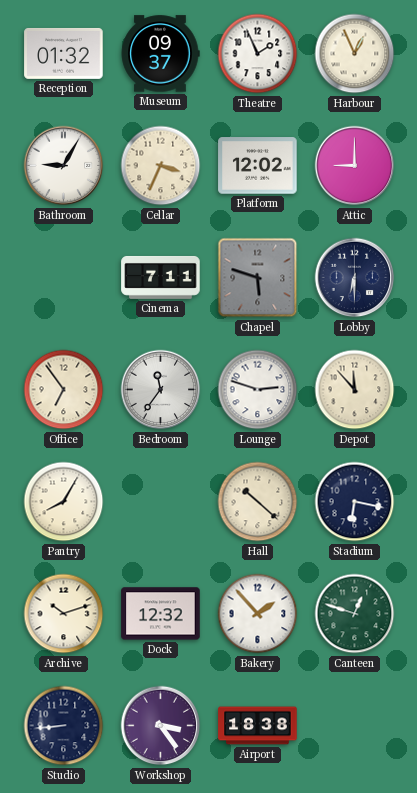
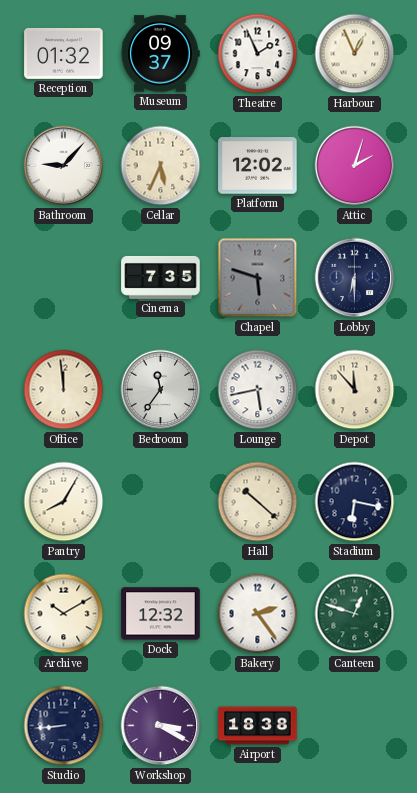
Bathroom: 9:05 -> 9:07
Cellar: 3:34 -> 5:34
Attic: 9:00 -> 2:03
Cinema: 7:11 -> 7:35
Office: 6:54 -> 11:59
Lounge: 2:48 -> 5:43
Archive: 10:12 -> 10:10
Bakery: 1:53 -> 2:24
Workshop: 3:24 -> 3:20
